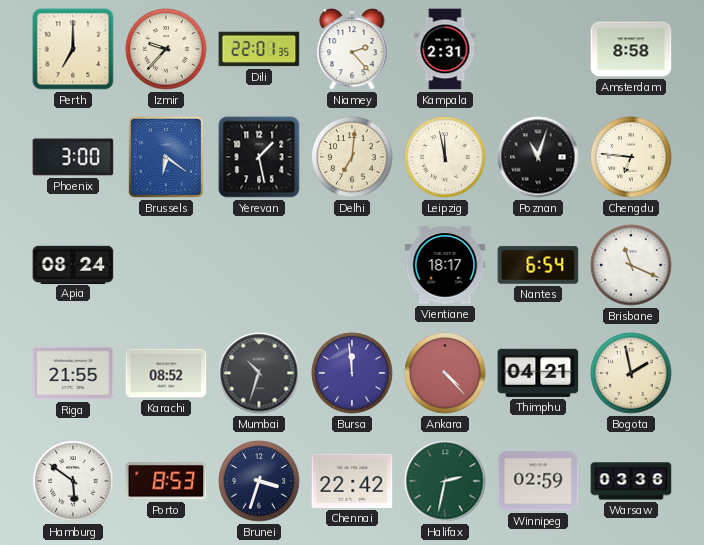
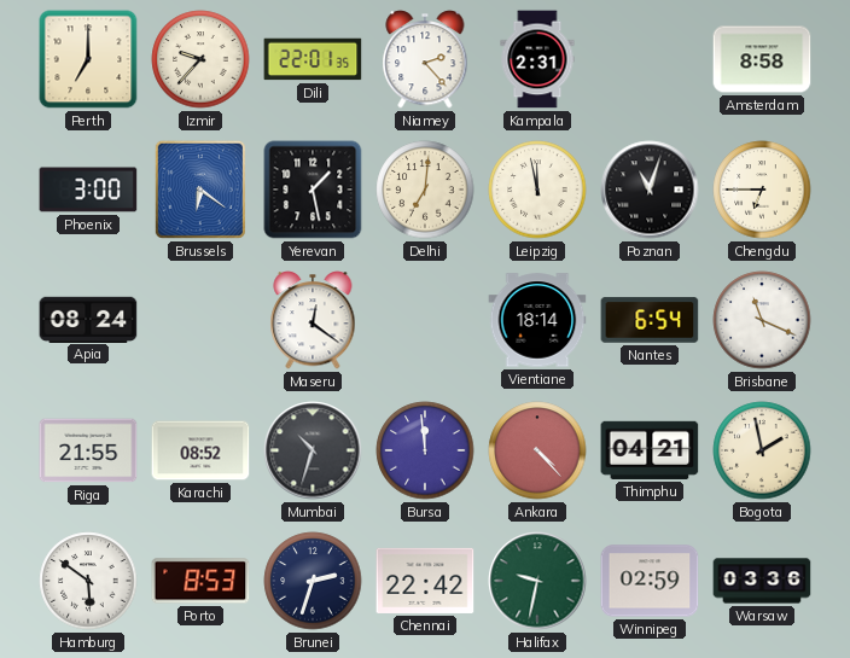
Chengdu: 6:46 -> 6:45
Maseru: none -> 12:21
Vientiane: 18:17 -> 18:14
Brunei: 3:33 -> 2:33
Halifax: 2:32 -> 9:32
